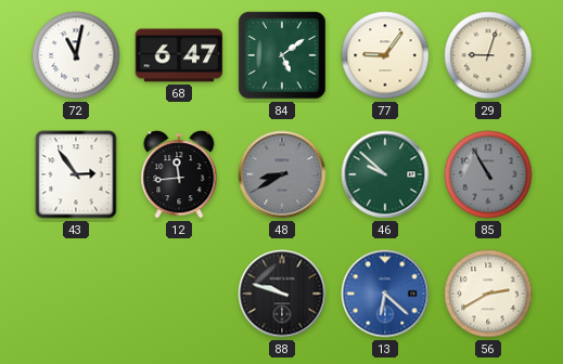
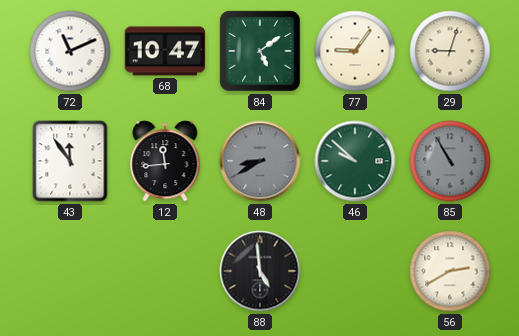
72: 11:02 -> 11:11
68: 6:47 -> 10:47
43: 2:54 -> 11:54
88: 9:48 -> 4:59
13: 6:22 -> none
